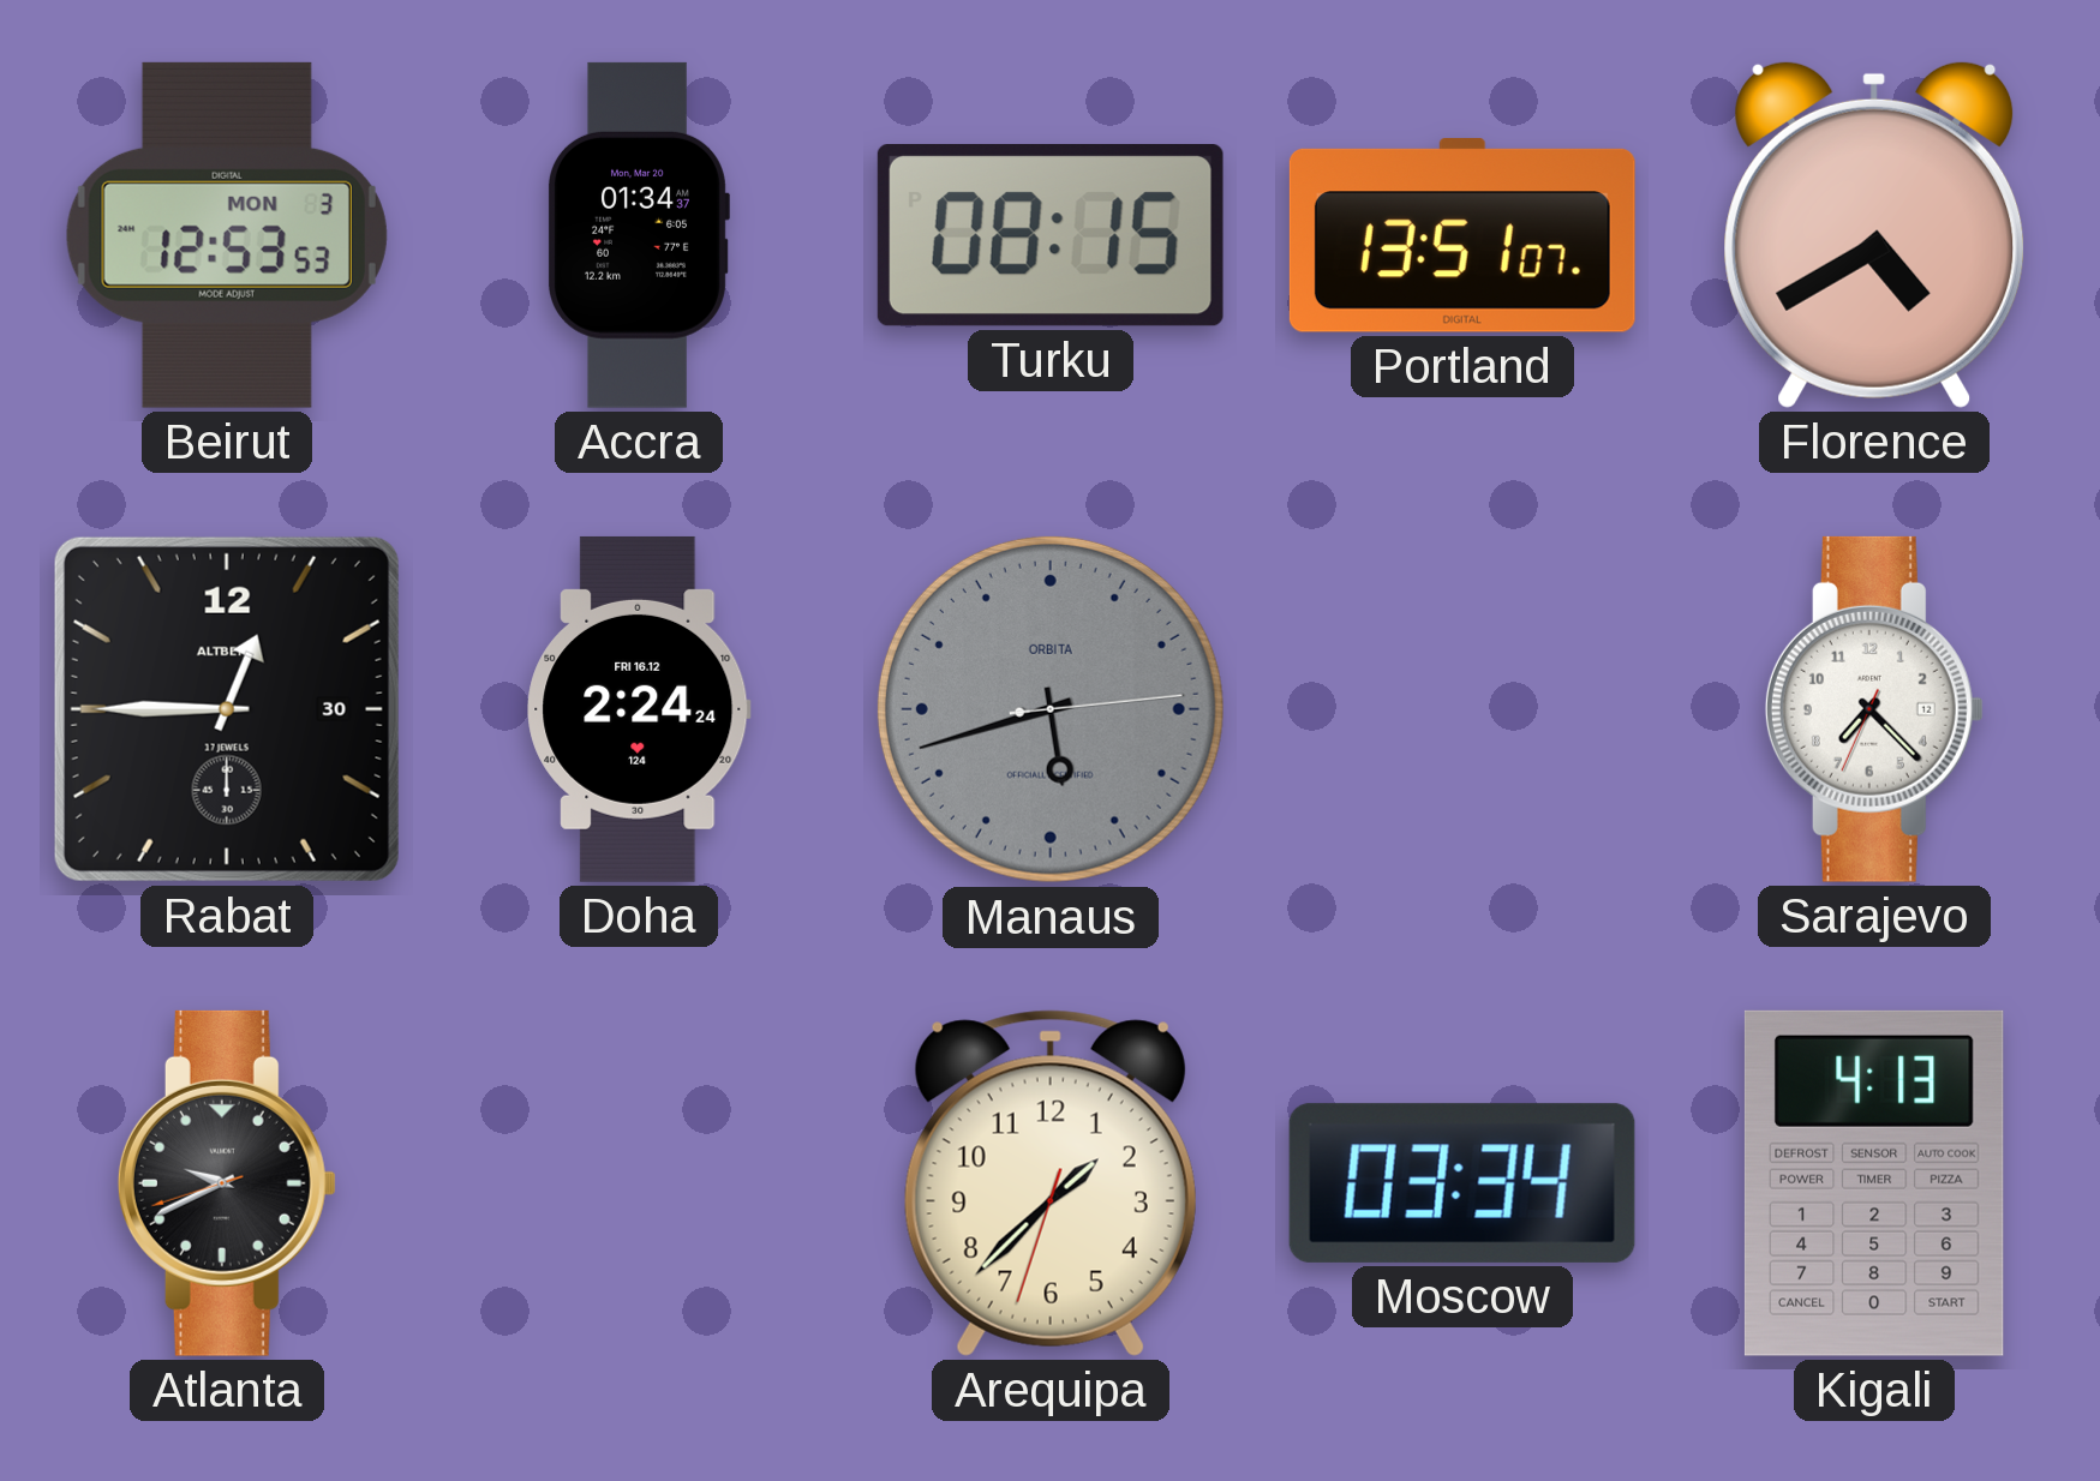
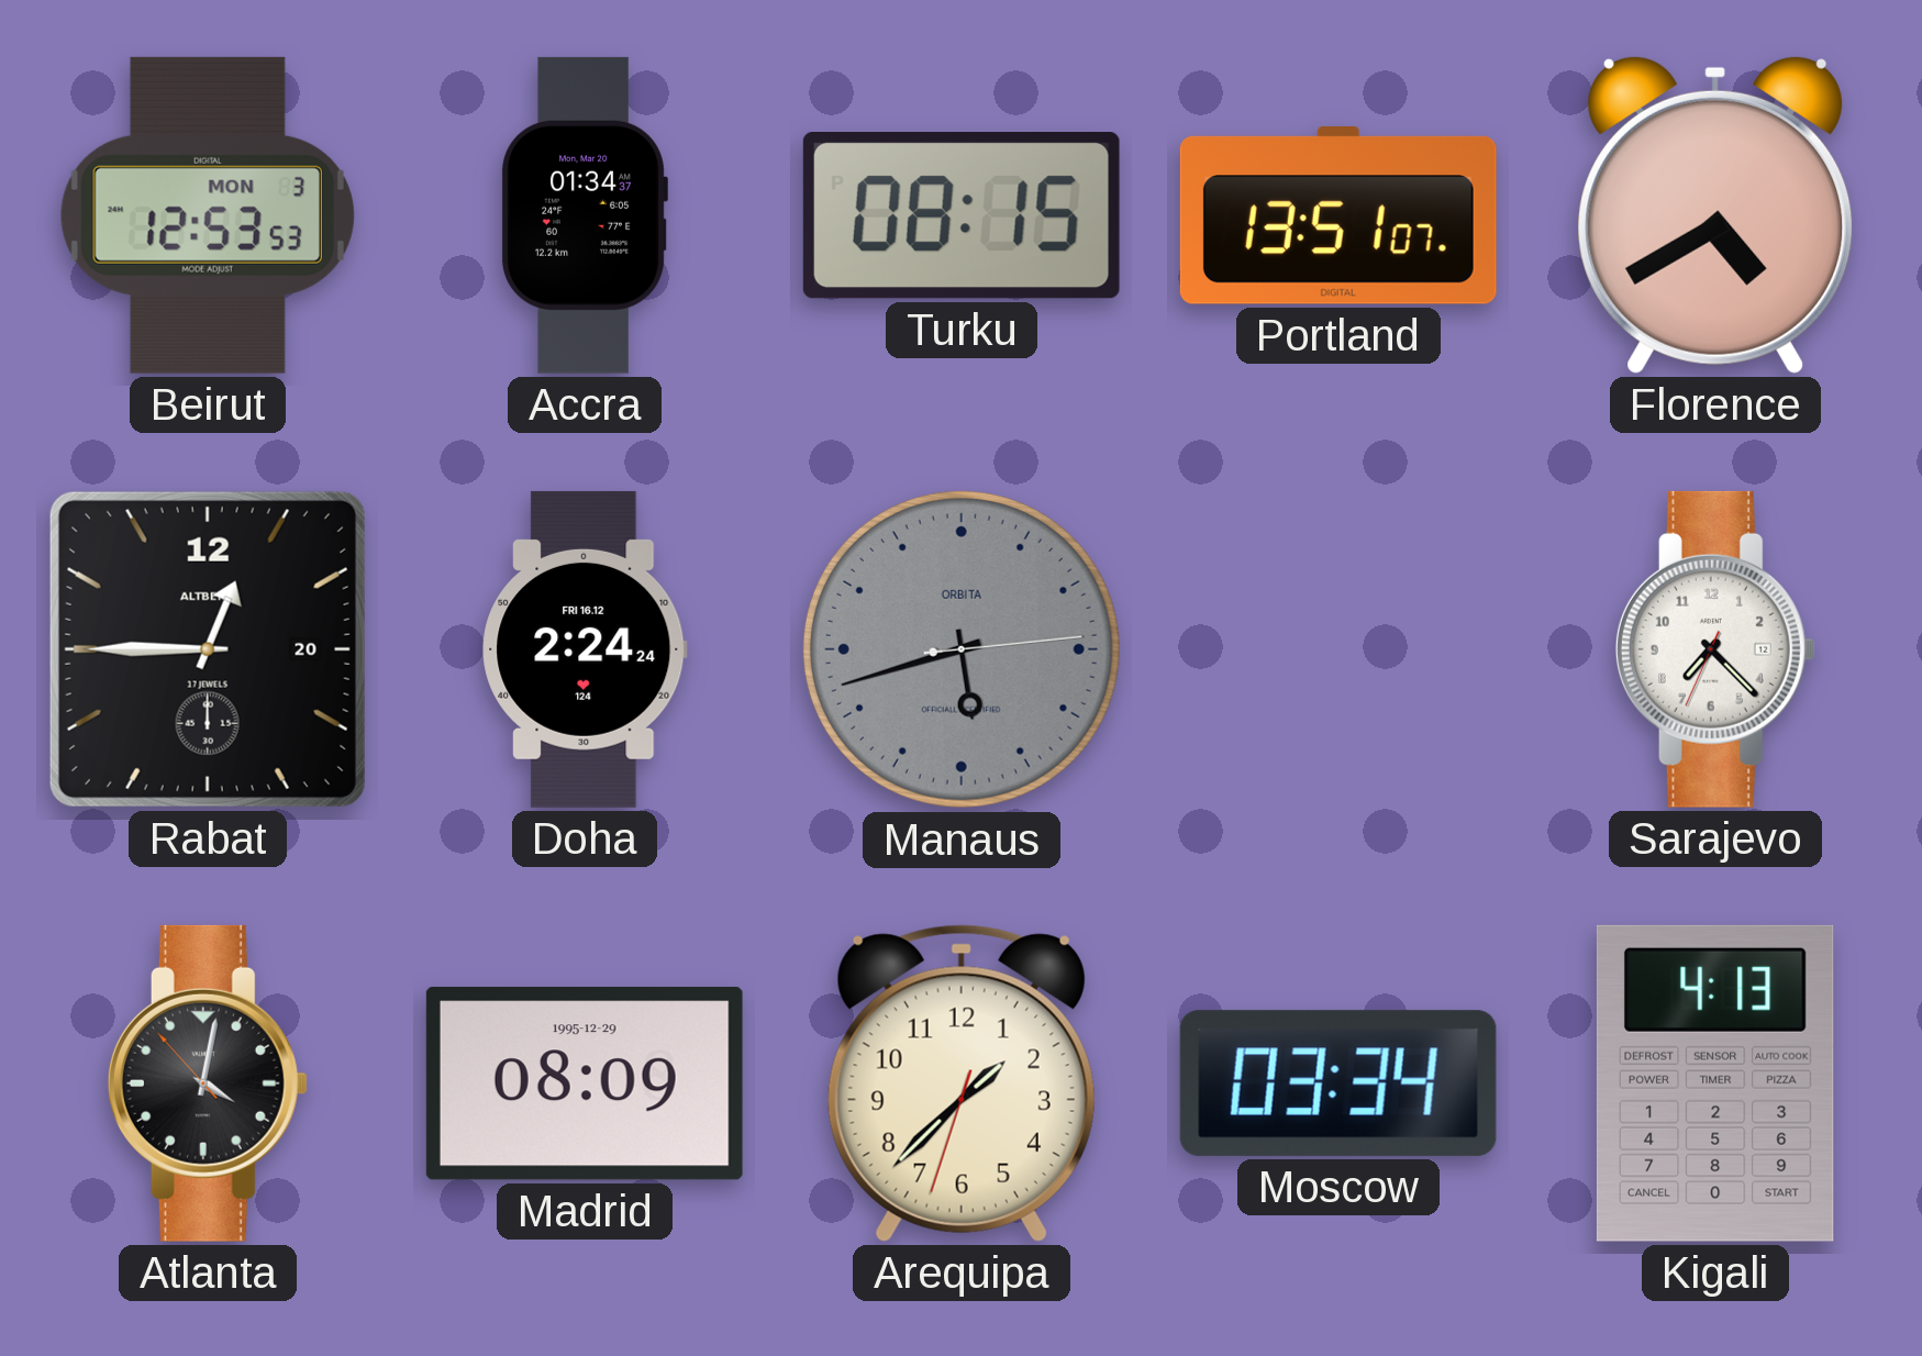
Rabat date: 30 -> 20
Atlanta: 9:40 -> 4:01
Madrid: none -> 08:09
